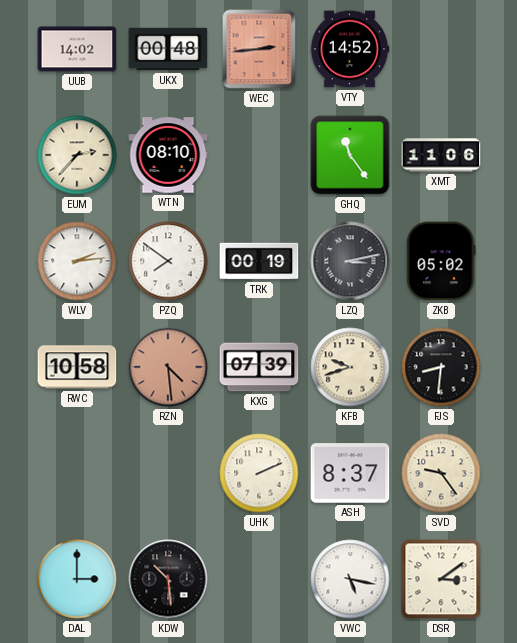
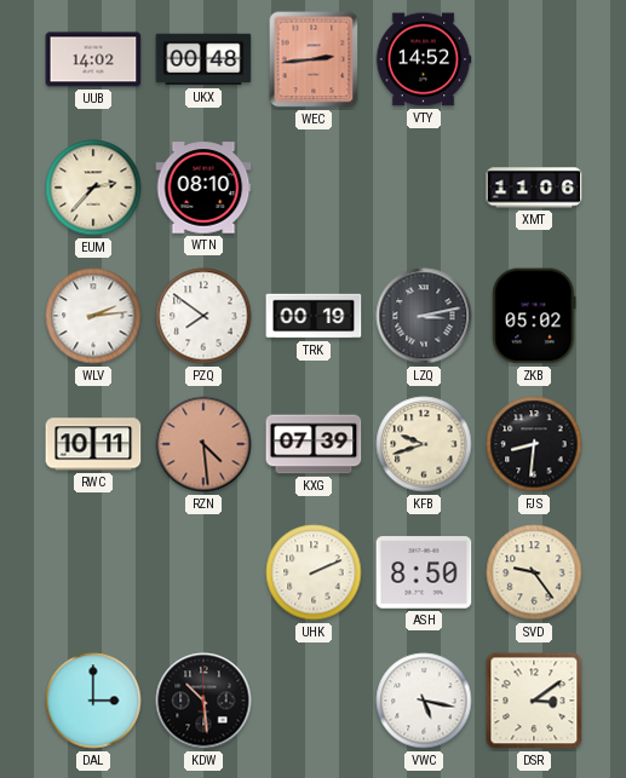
GHQ: 11:24 -> none
RWC: 10:58 -> 10:11
ASH: 8:37 -> 8:50
